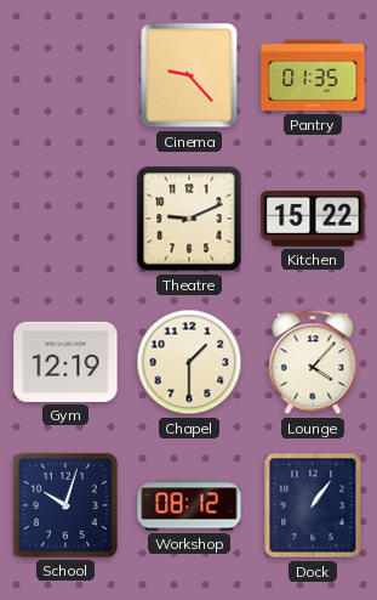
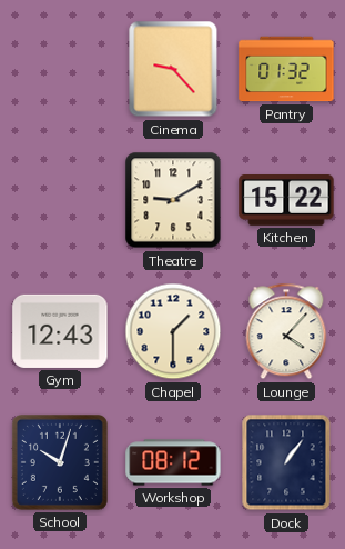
Pantry: 01:35 -> 01:32
Theatre: 9:11 -> 9:10
Gym: 12:19 -> 12:43
